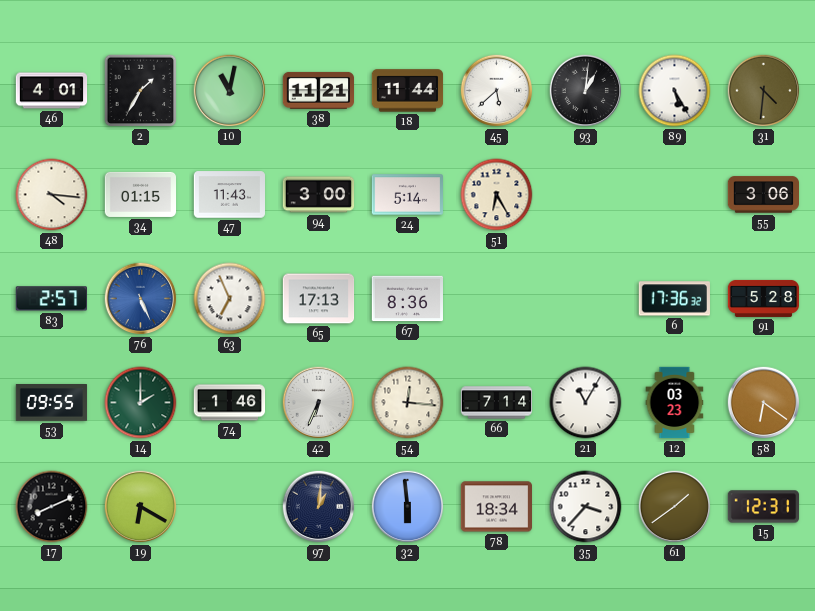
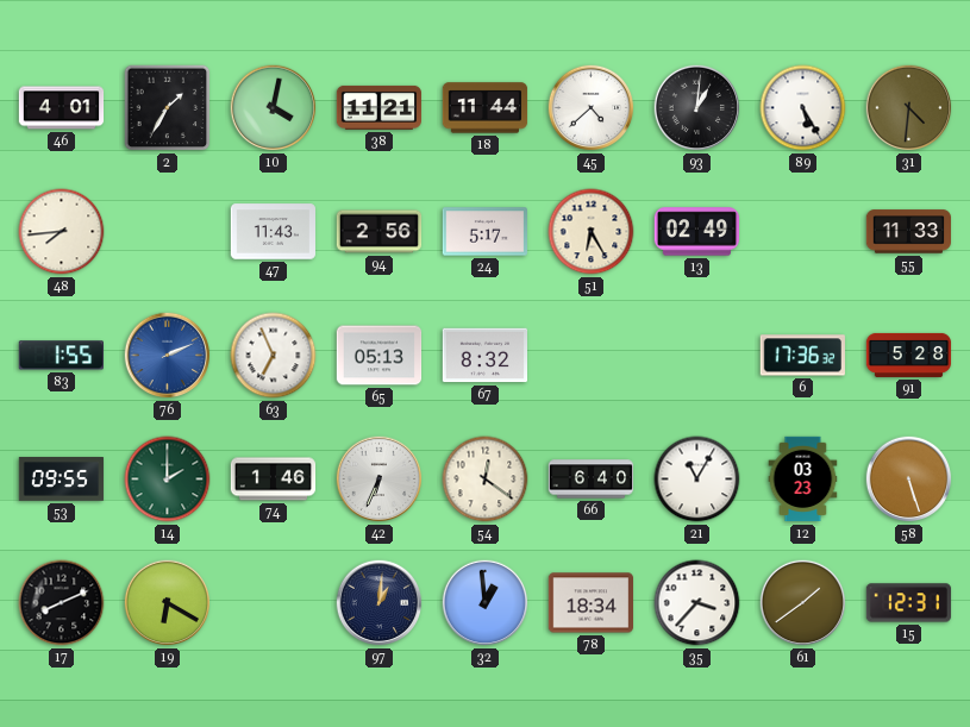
10: 11:02 -> 4:02
45: 5:38 -> 4:38
48: 4:16 -> 7:44
34: 01:15 -> none
94: 3:00 -> 2:56
24: 5:14 -> 5:17
13: none -> 02:49
55: 3:06 -> 11:33
83: 2:57 -> 1:55
76: 5:26 -> 2:11
65: 17:13 -> 05:13
67: 8:36 -> 8:32
54: 12:16 -> 12:21
66: 7:14 -> 6:40
58: 6:21 -> 5:27
32: 5:59 -> 12:59
